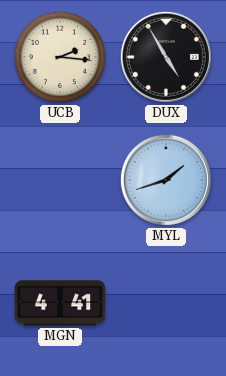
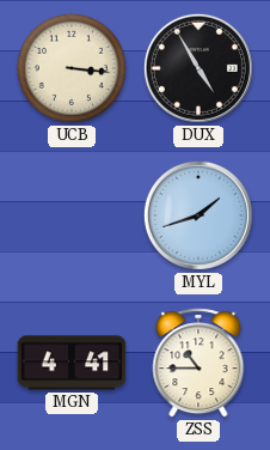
UCB: 2:16 -> 3:16
ZSS: none -> 10:45
